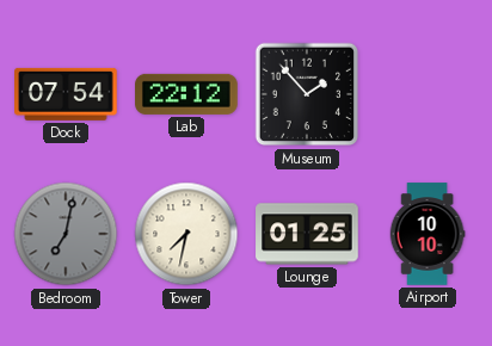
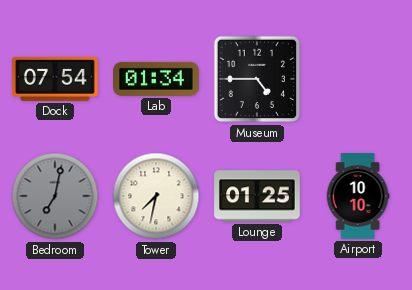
Lab: 22:12 -> 01:34
Museum: 1:53 -> 4:45
